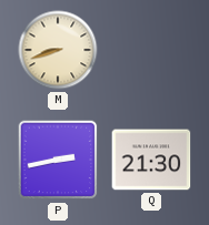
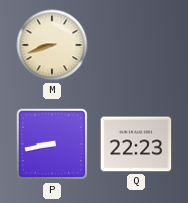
P: 2:43 -> 8:43
Q: 21:30 -> 22:23
